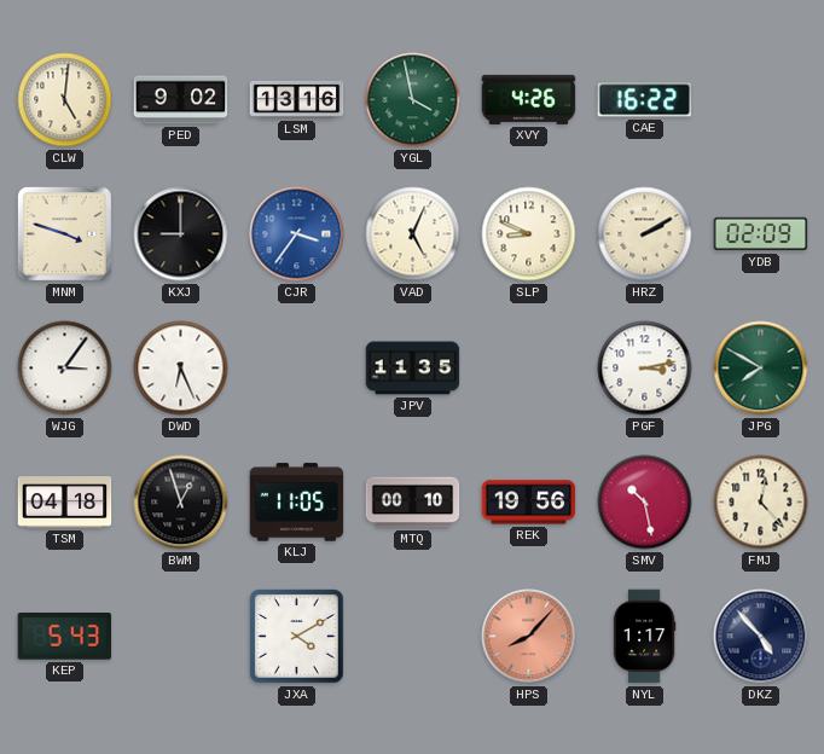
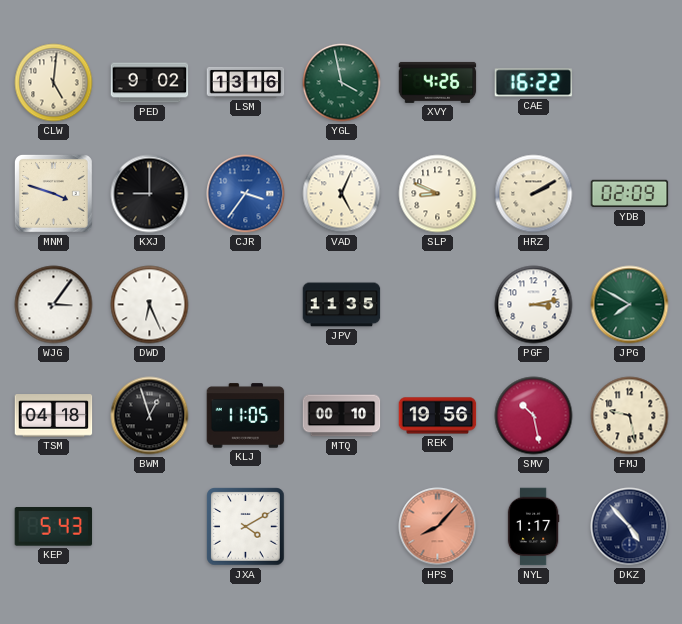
FMJ: 12:23 -> 9:28
